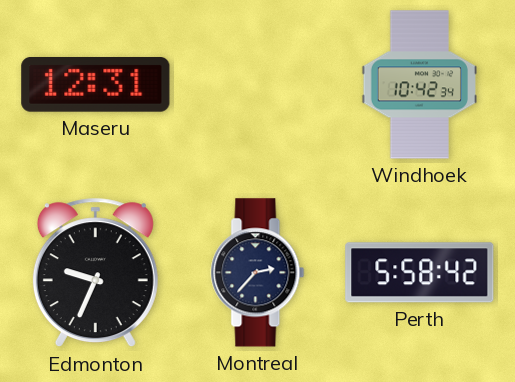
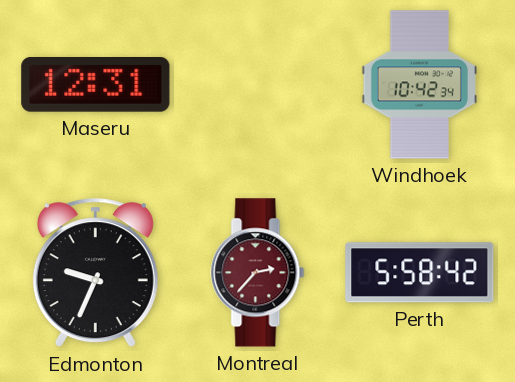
Montreal dial: navy -> burgundy
